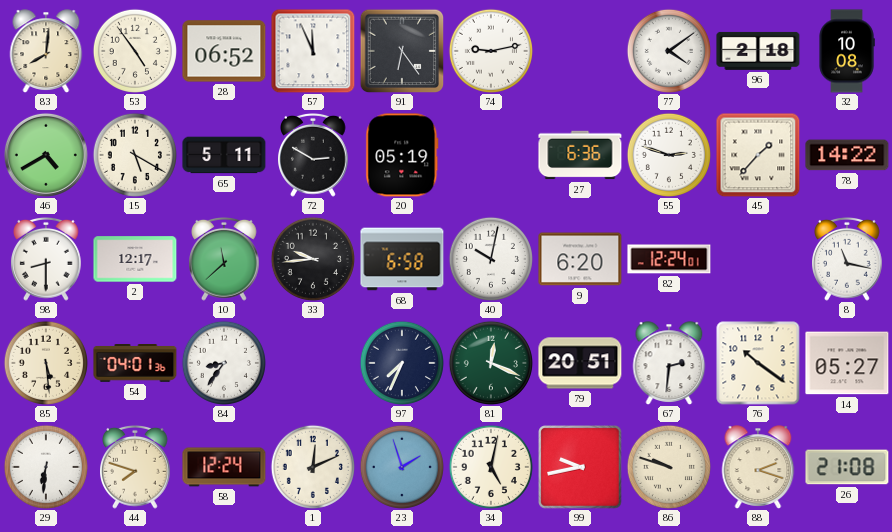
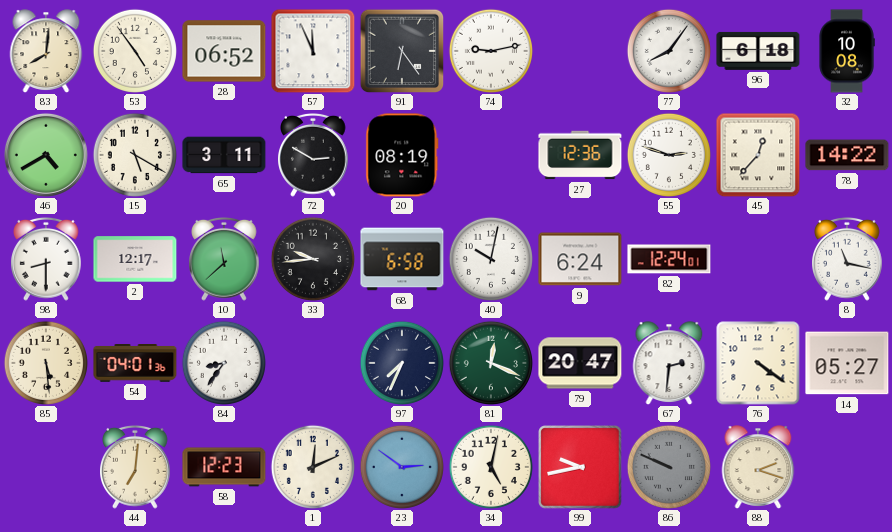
77: 4:09 -> 8:06
96: 2:18 -> 6:18
65: 5:11 -> 3:11
20: 05:19 -> 08:19
27: 6:36 -> 12:36
45: 1:37 -> 12:37
9: 6:20 -> 6:24
79: 20:51 -> 20:47
76: 10:21 -> 4:21
29: 6:31 -> none
44: 7:48 -> 7:01
58: 12:24 -> 12:23
23: 1:57 -> 2:51
86: 9:48 -> 9:49
86 dial: cream -> grey
26: 21:08 -> none
